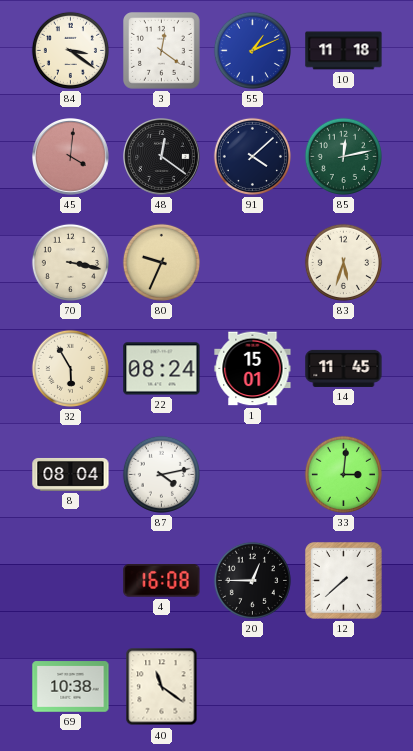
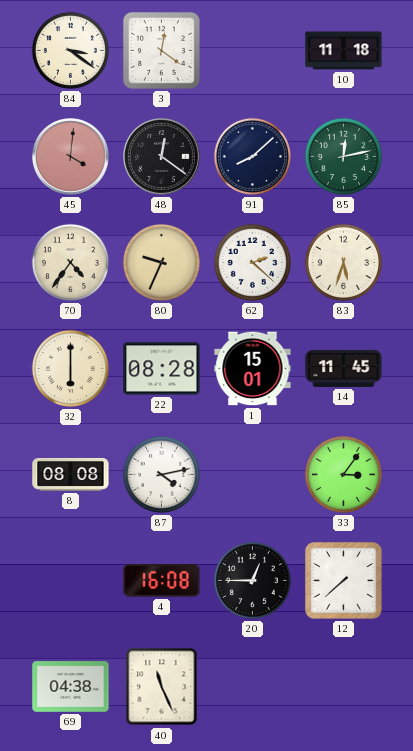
55: 1:11 -> none
91: 4:08 -> 8:08
70: 3:17 -> 4:36
62: none -> 2:22
32: 5:55 -> 6:00
22: 08:24 -> 08:28
8: 08:04 -> 08:08
33: 3:01 -> 3:06
69: 10:38 -> 04:38
40: 11:21 -> 11:26
